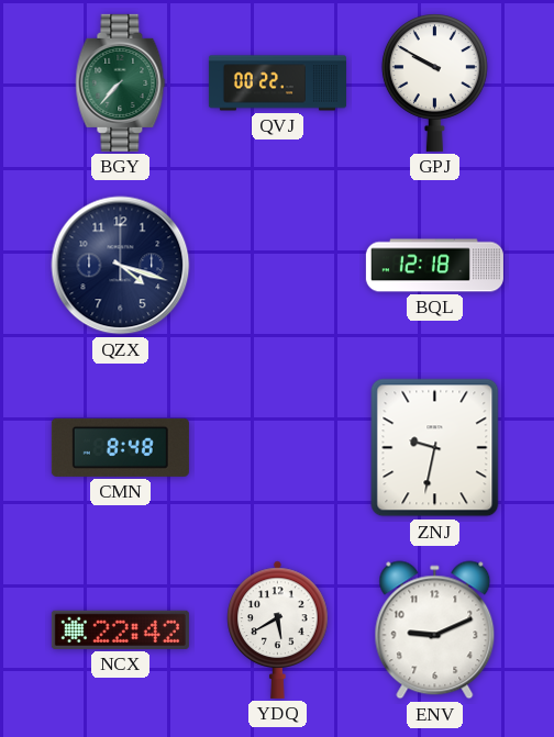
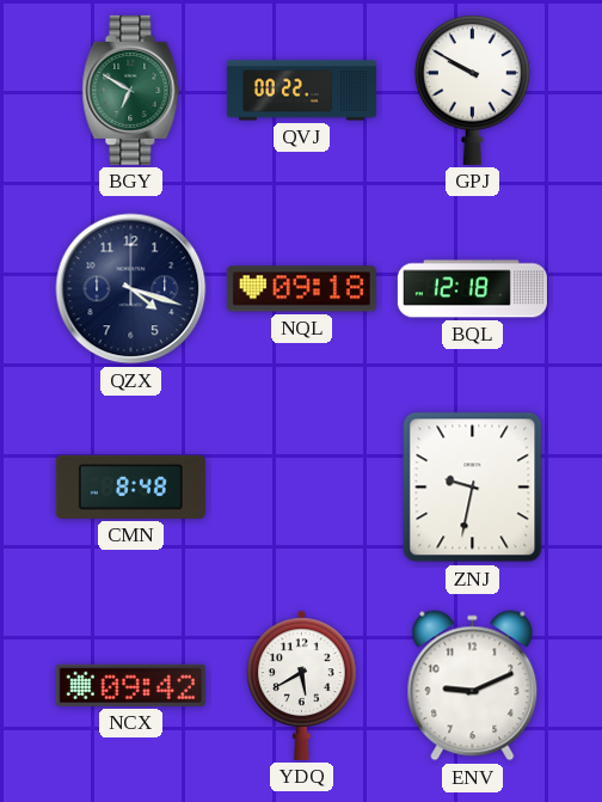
BGY: 7:37 -> 6:50
NQL: none -> 09:18
NCX: 22:42 -> 09:42
